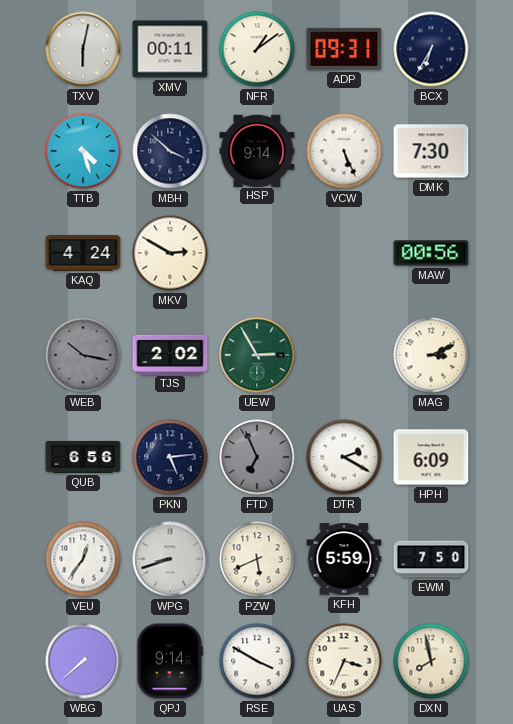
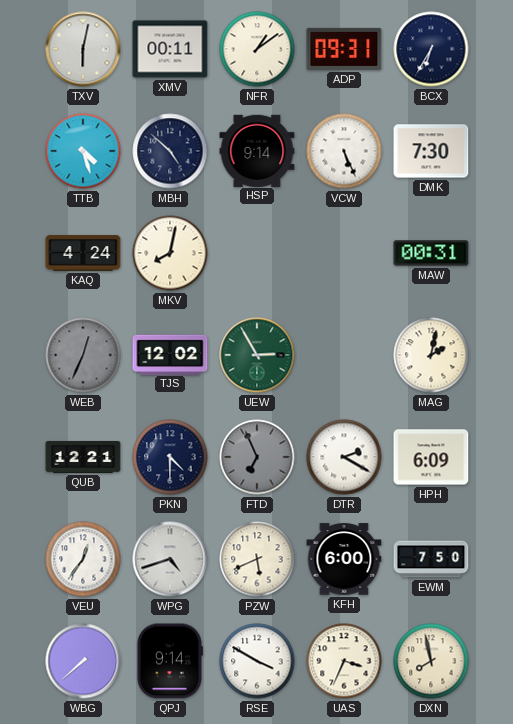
MBH: 3:52 -> 4:52
MKV: 2:50 -> 8:02
MAW: 00:56 -> 00:31
WEB: 10:17 -> 12:34
TJS: 2:02 -> 12:02
MAG: 3:11 -> 2:02
QUB: 6:56 -> 12:21
PKN: 5:14 -> 4:30
WPG: 8:42 -> 4:42
KFH: 5:59 -> 6:00
